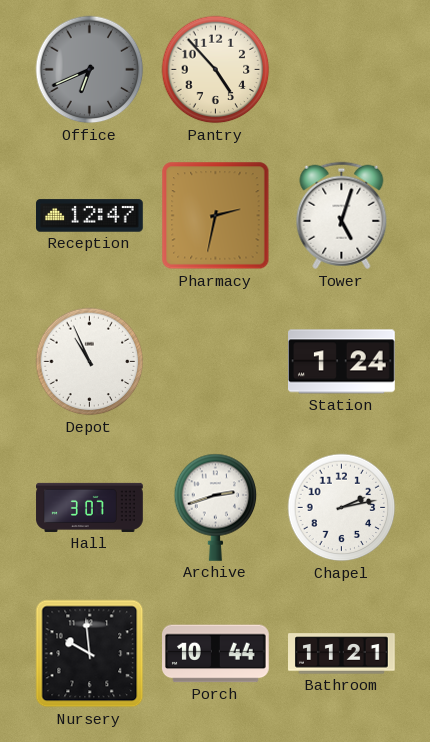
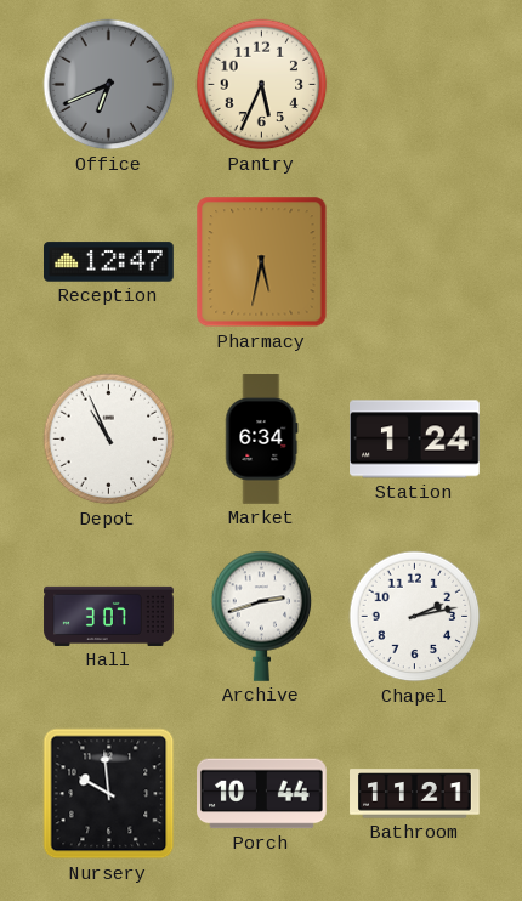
Pantry: 4:53 -> 5:34
Pharmacy: 2:32 -> 5:32
Tower: 5:03 -> none
Market: none -> 6:34
